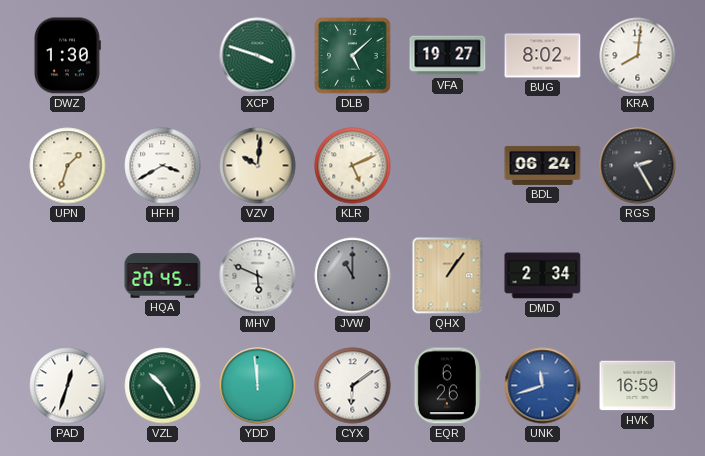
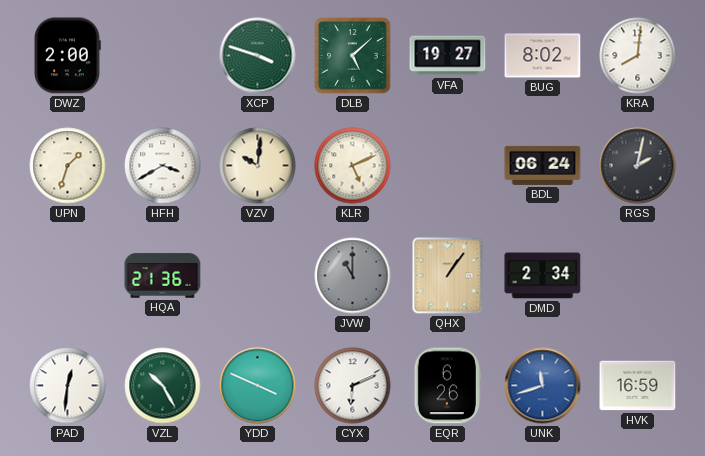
DWZ: 1:30 -> 2:00
RGS: 2:25 -> 2:02
HQA: 20:45 -> 21:36
MHV: 5:49 -> none
PAD: 12:33 -> 12:31
YDD: 11:59 -> 3:49
CYX: 6:09 -> 6:11
